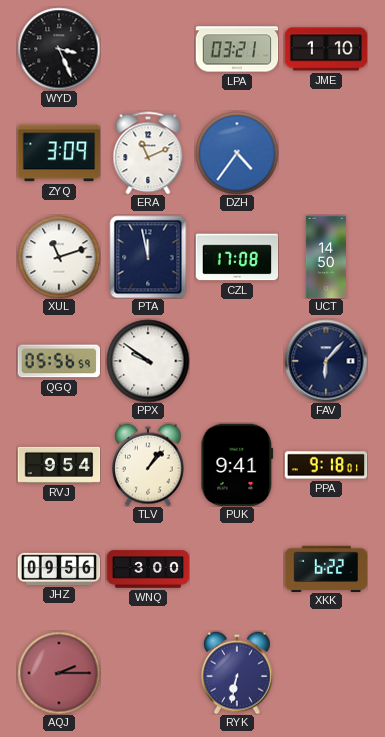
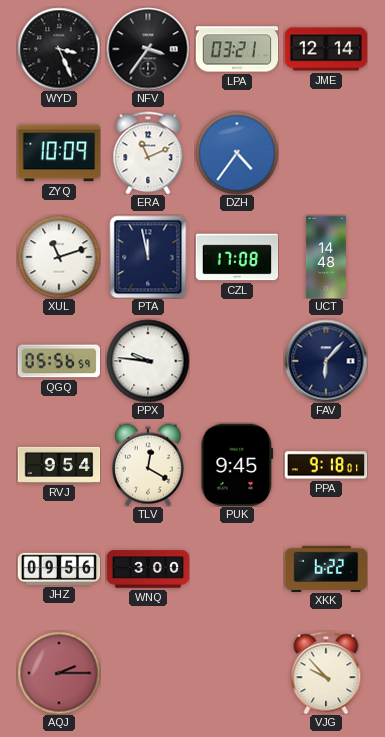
NFV: none -> 3:36
JME: 1:10 -> 12:14
ZYQ: 3:09 -> 10:09
UCT: 14:50 -> 14:48
PPX: 9:51 -> 9:46
TLV: 1:07 -> 12:20
PUK: 9:41 -> 9:45
RYK: 6:32 -> none
VJG: none -> 9:53
